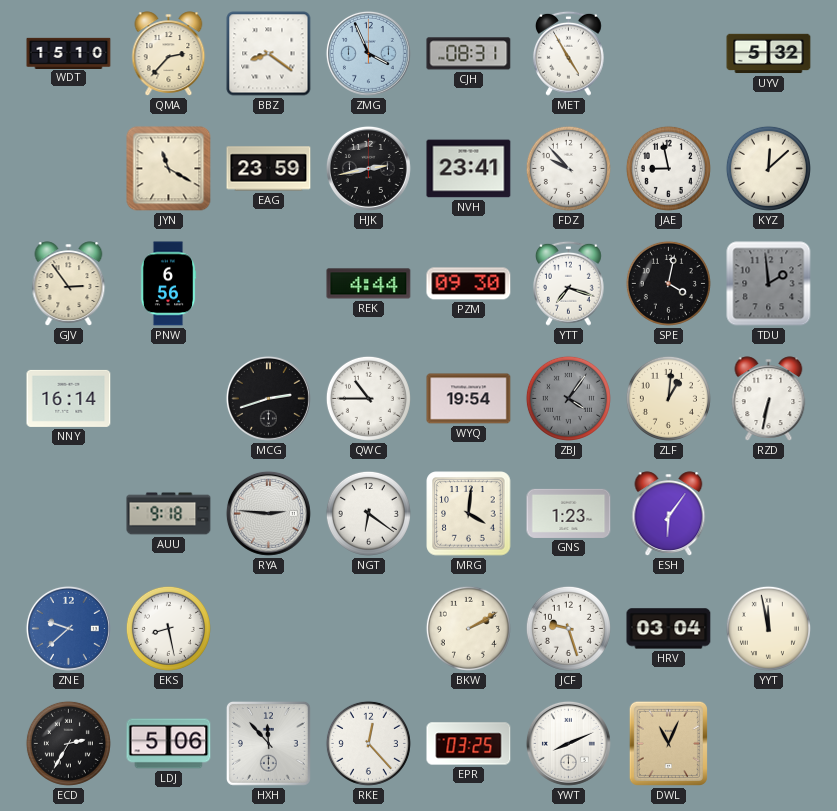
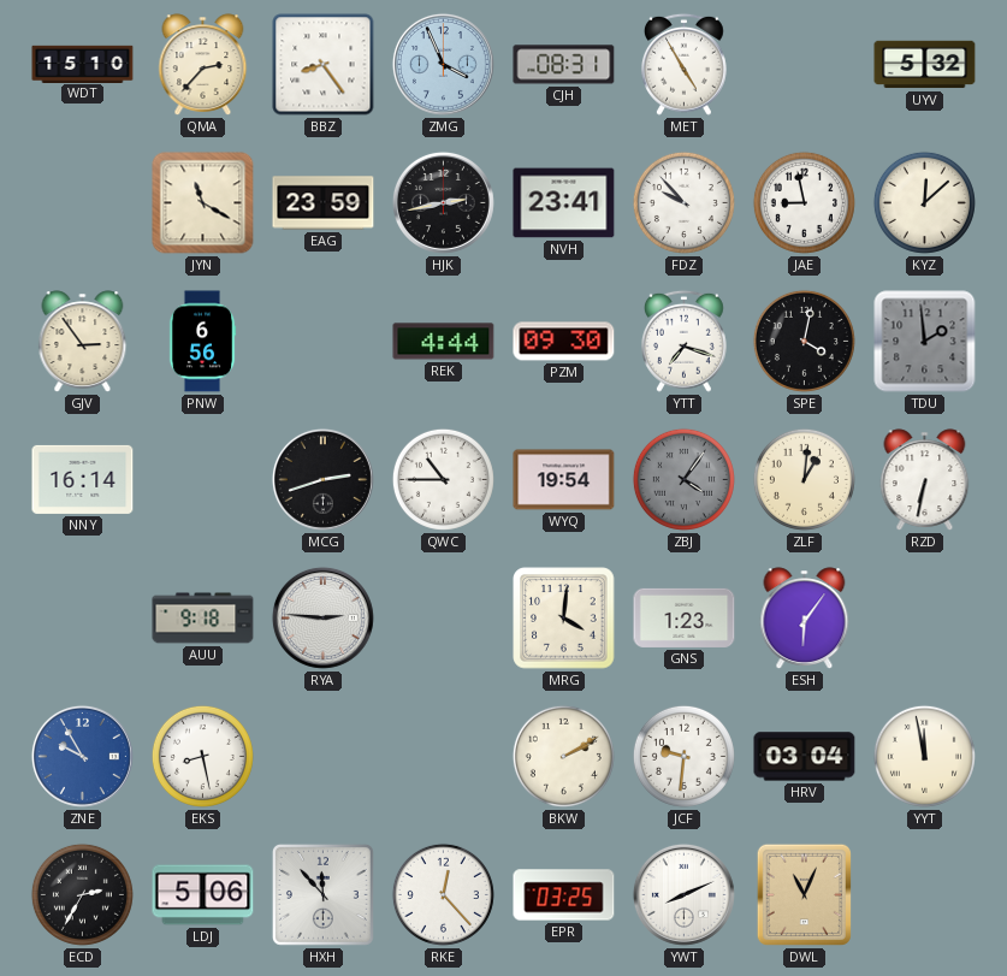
BBZ: 8:21 -> 8:24
NGT: 6:21 -> none
ZNE: 9:38 -> 9:55
JCF: 9:27 -> 9:31
